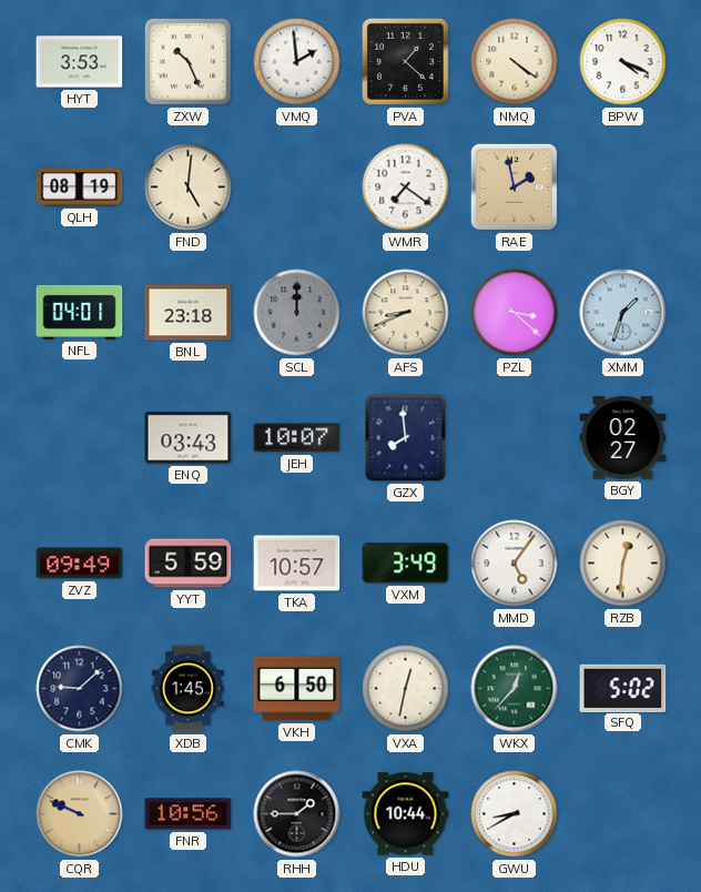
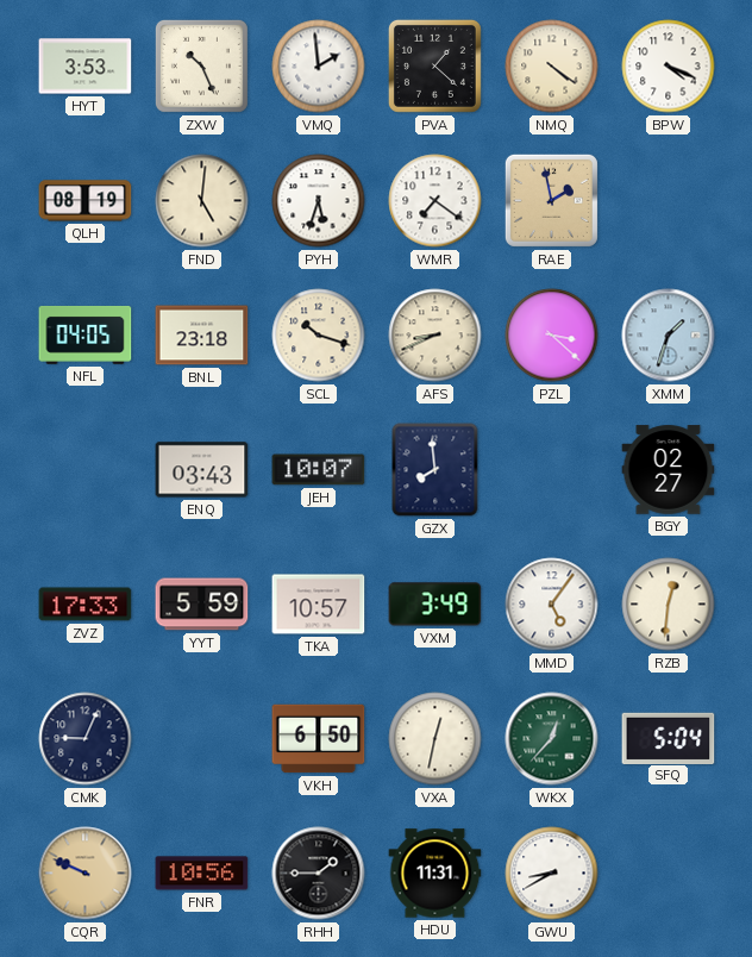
PYH: none -> 5:33
NFL: 04:01 -> 04:05
SCL: 12:00 -> 10:18
SCL dial: grey -> cream
ZVZ: 09:49 -> 17:33
CMK: 9:08 -> 9:04
XDB: 1:45 -> none
SFQ: 5:02 -> 5:04
HDU: 10:44 -> 11:31
